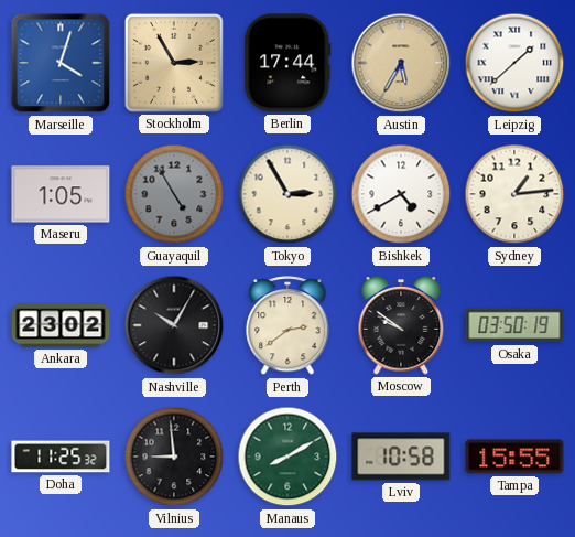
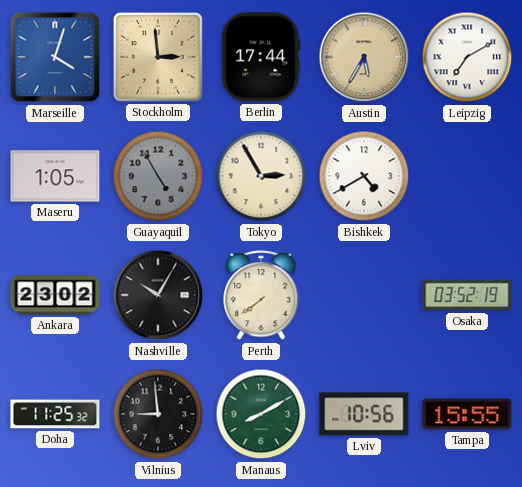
Stockholm: 2:55 -> 2:59
Leipzig: 1:38 -> 7:10
Sydney: 1:14 -> none
Perth: 2:39 -> 7:39
Moscow: 9:51 -> none
Osaka: 03:50 -> 03:52
Lviv: 10:58 -> 10:56
